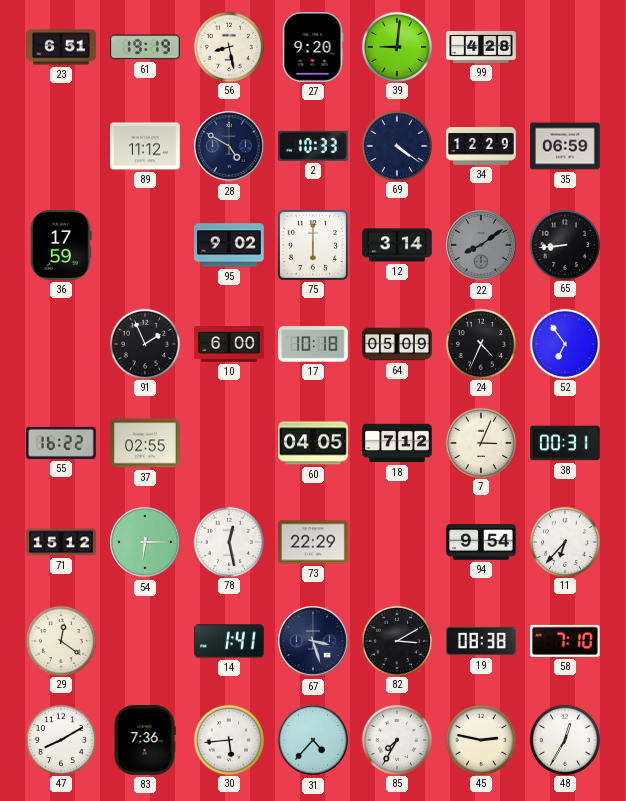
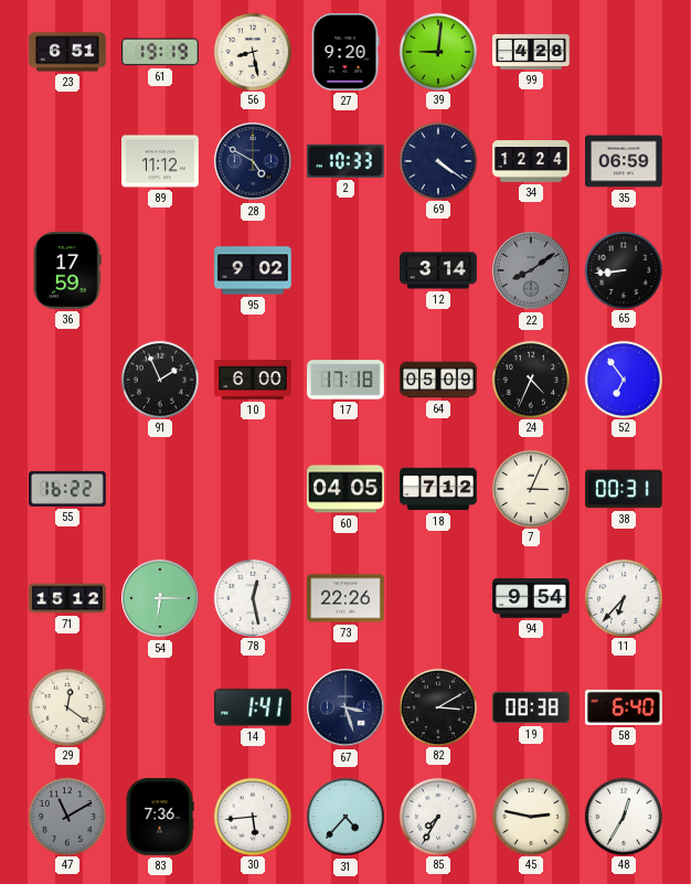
34: 12:29 -> 12:24
75: 6:00 -> none
17: 10:18 -> 17:18
37: 02:55 -> none
73: 22:29 -> 22:26
58: 7:10 -> 6:40
47: 8:10 -> 11:10
47 dial: white -> grey
